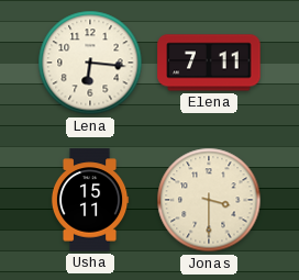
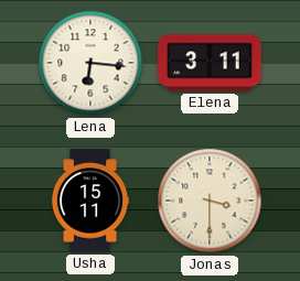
Elena: 7:11 -> 3:11
